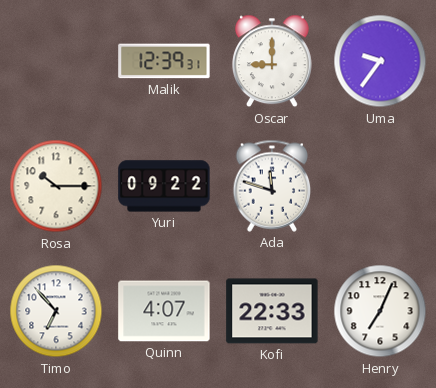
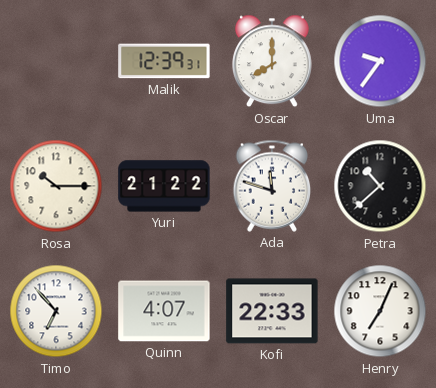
Oscar: 9:00 -> 8:00
Yuri: 09:22 -> 21:22
Petra: none -> 10:38
